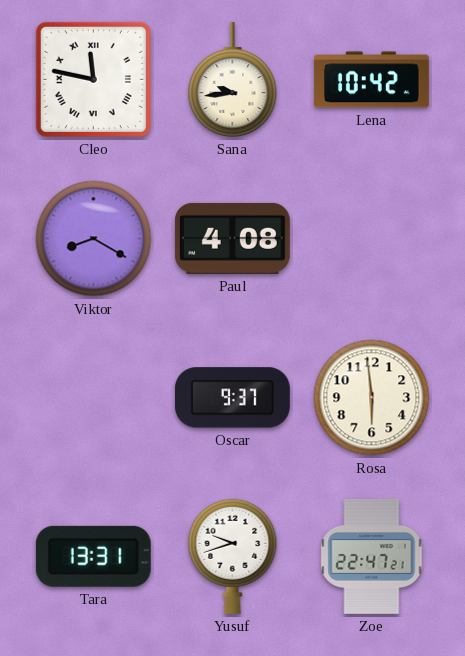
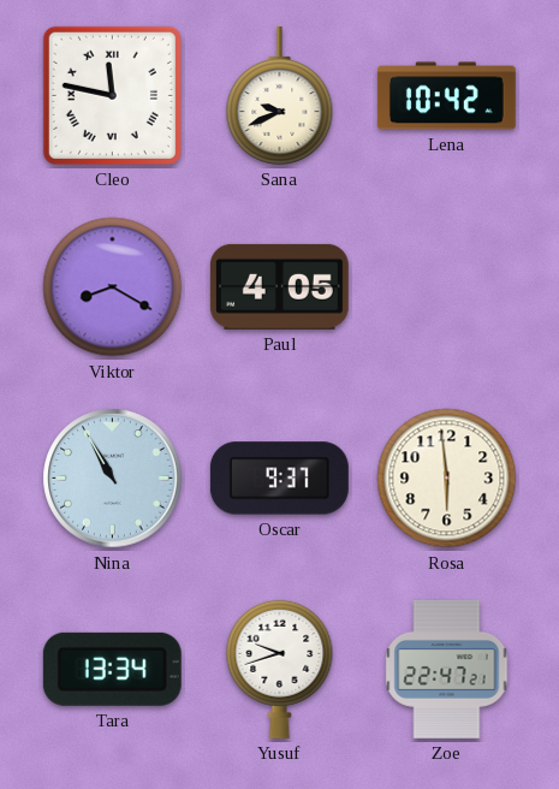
Sana: 9:44 -> 9:41
Paul: 4:08 -> 4:05
Nina: none -> 10:55
Tara: 13:31 -> 13:34
